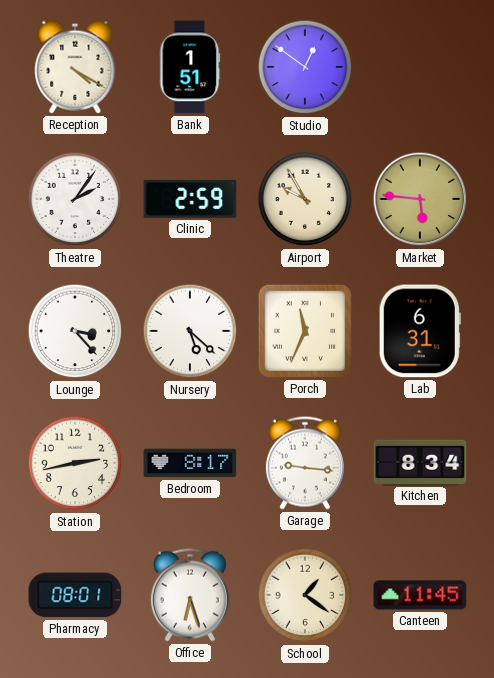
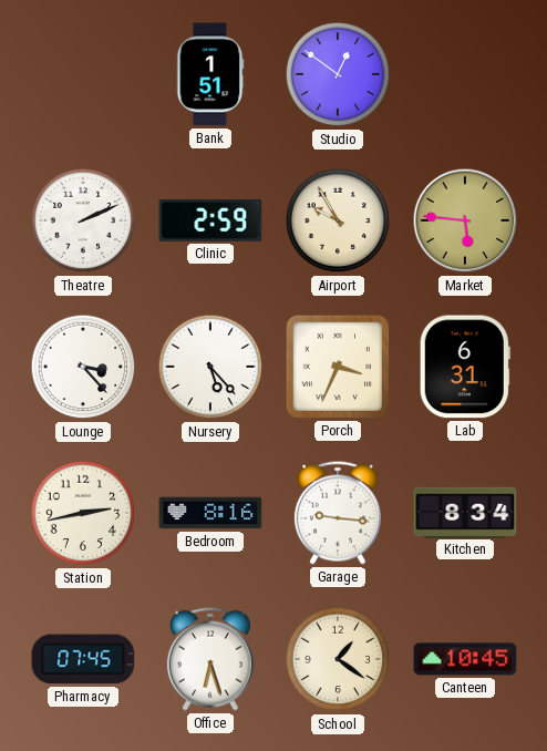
Reception: 4:20 -> none
Theatre: 2:06 -> 2:11
Nursery: 5:22 -> 5:23
Porch: 11:34 -> 3:34
Bedroom: 8:17 -> 8:16
Pharmacy: 08:01 -> 07:45
Canteen: 11:45 -> 10:45
